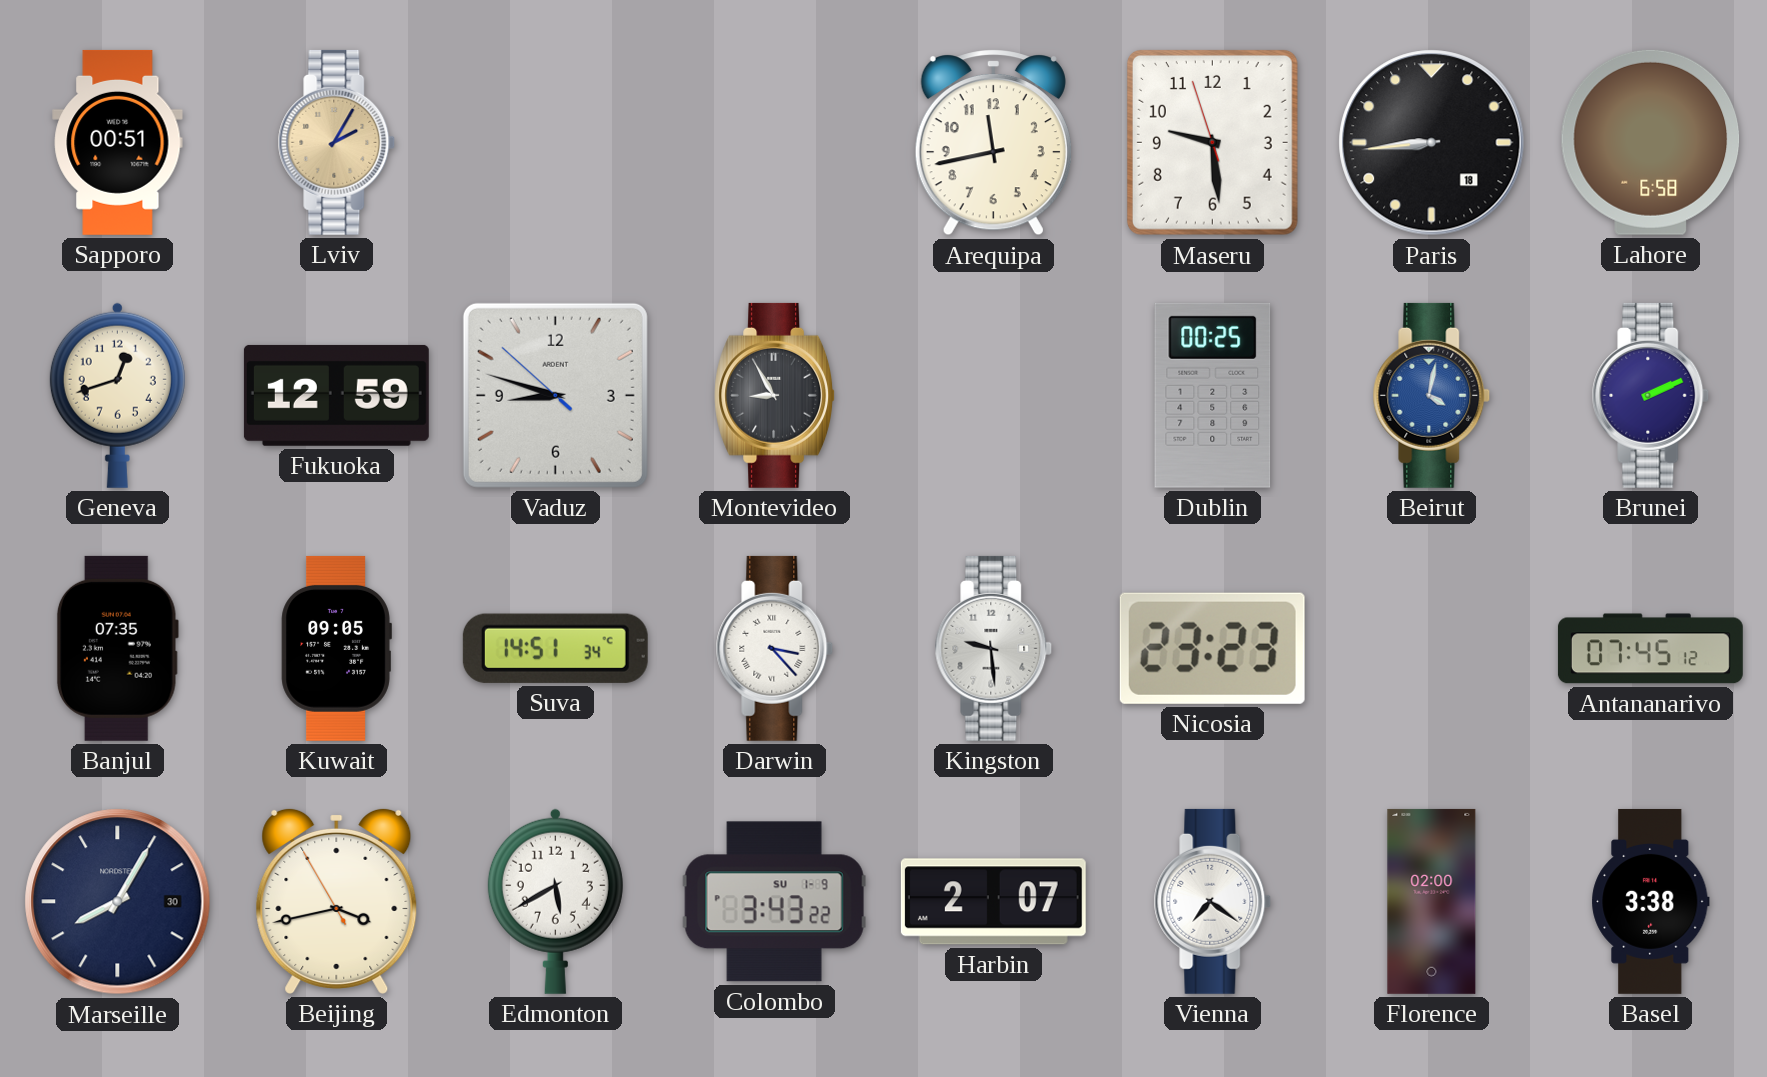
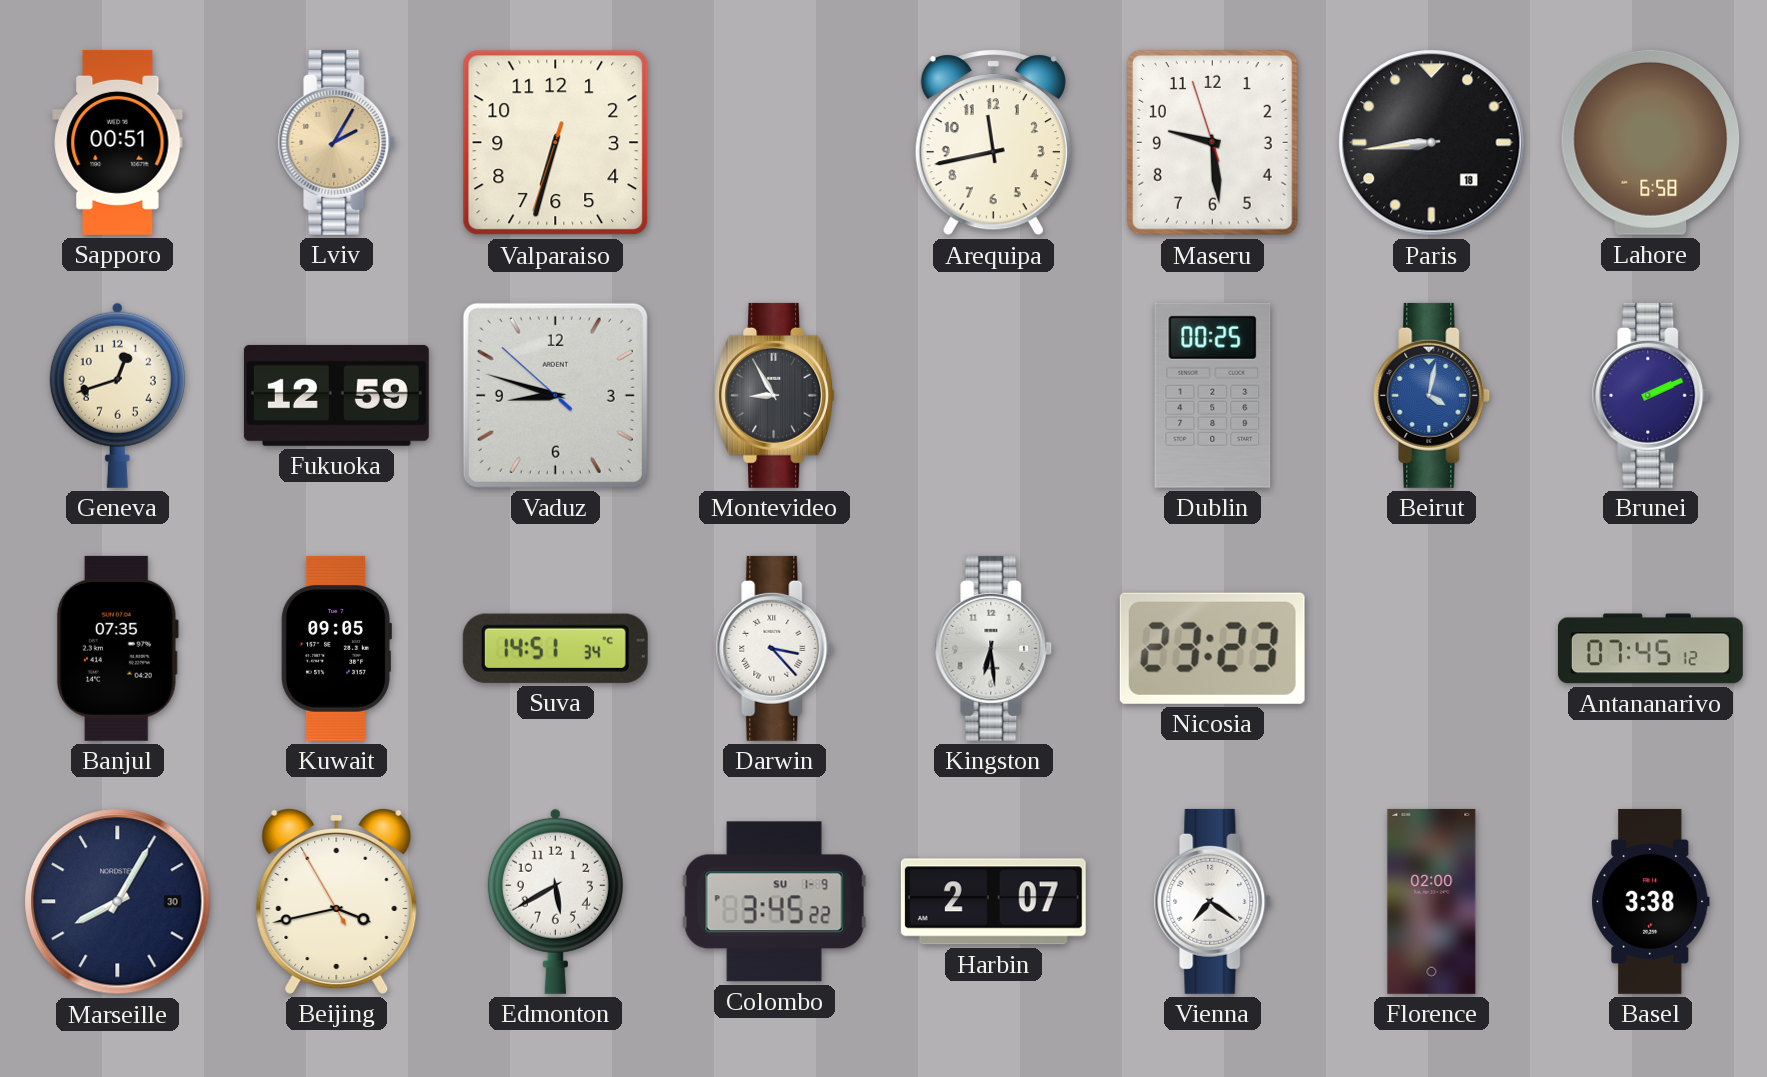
Valparaiso: none -> 6:32
Kingston: 9:29 -> 6:29
Colombo: 3:43 -> 3:45
